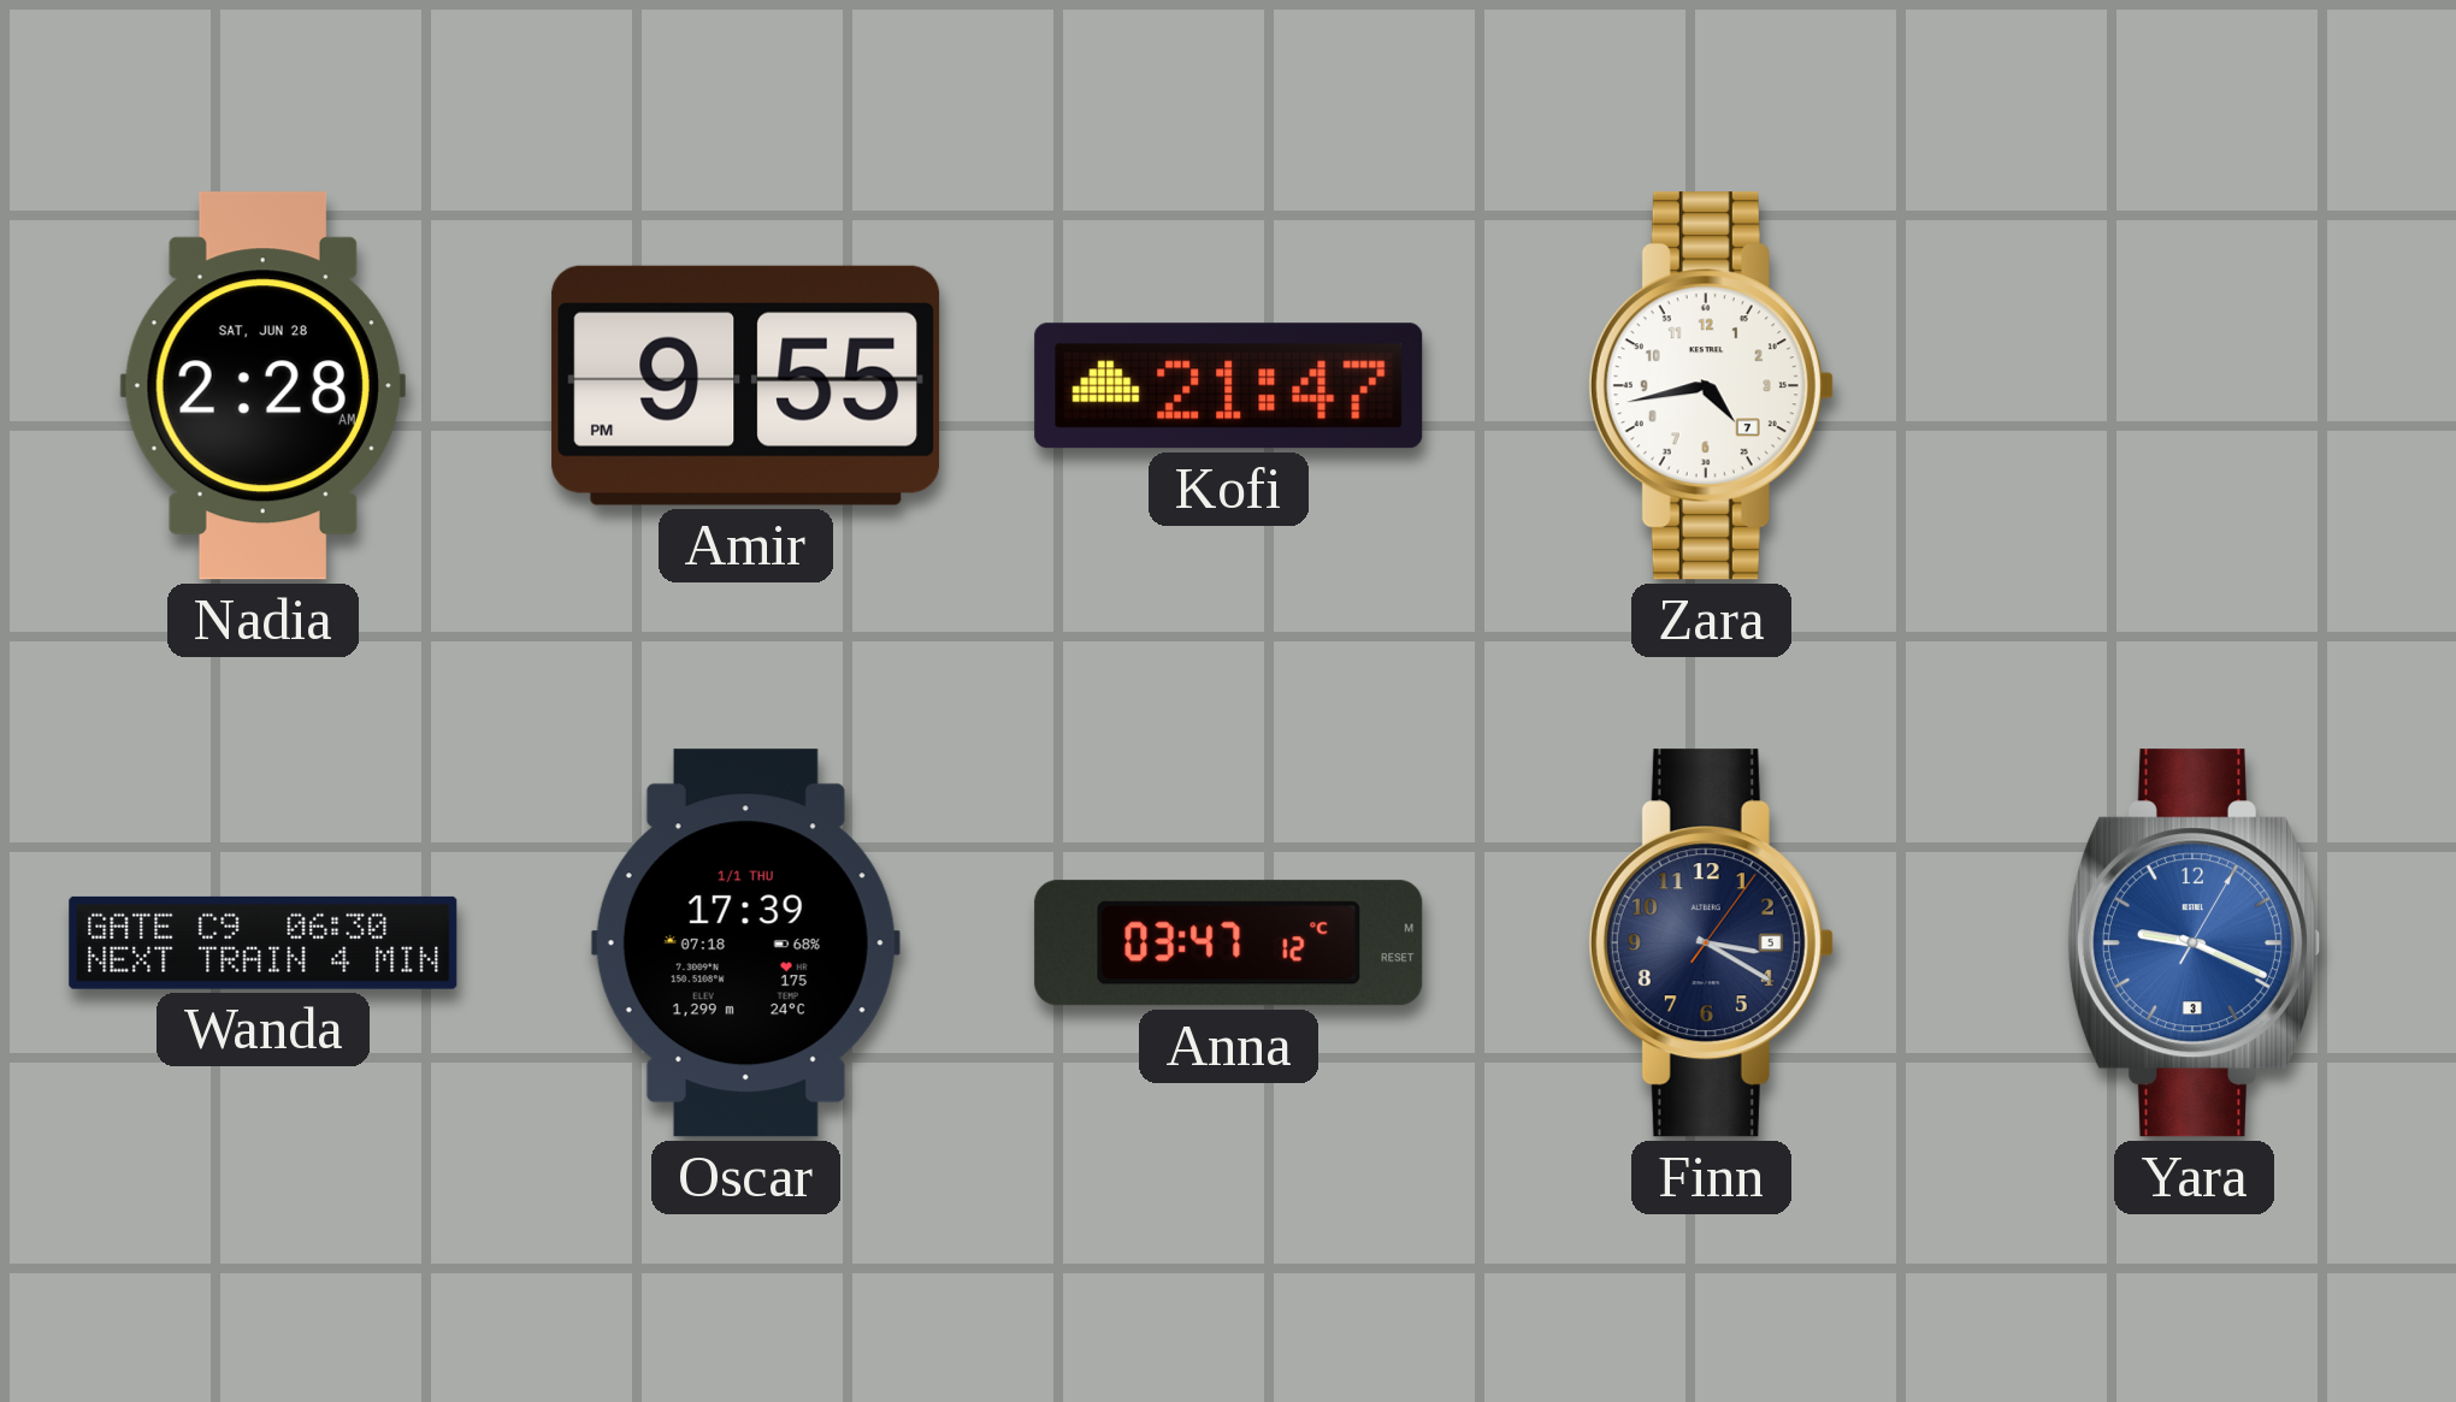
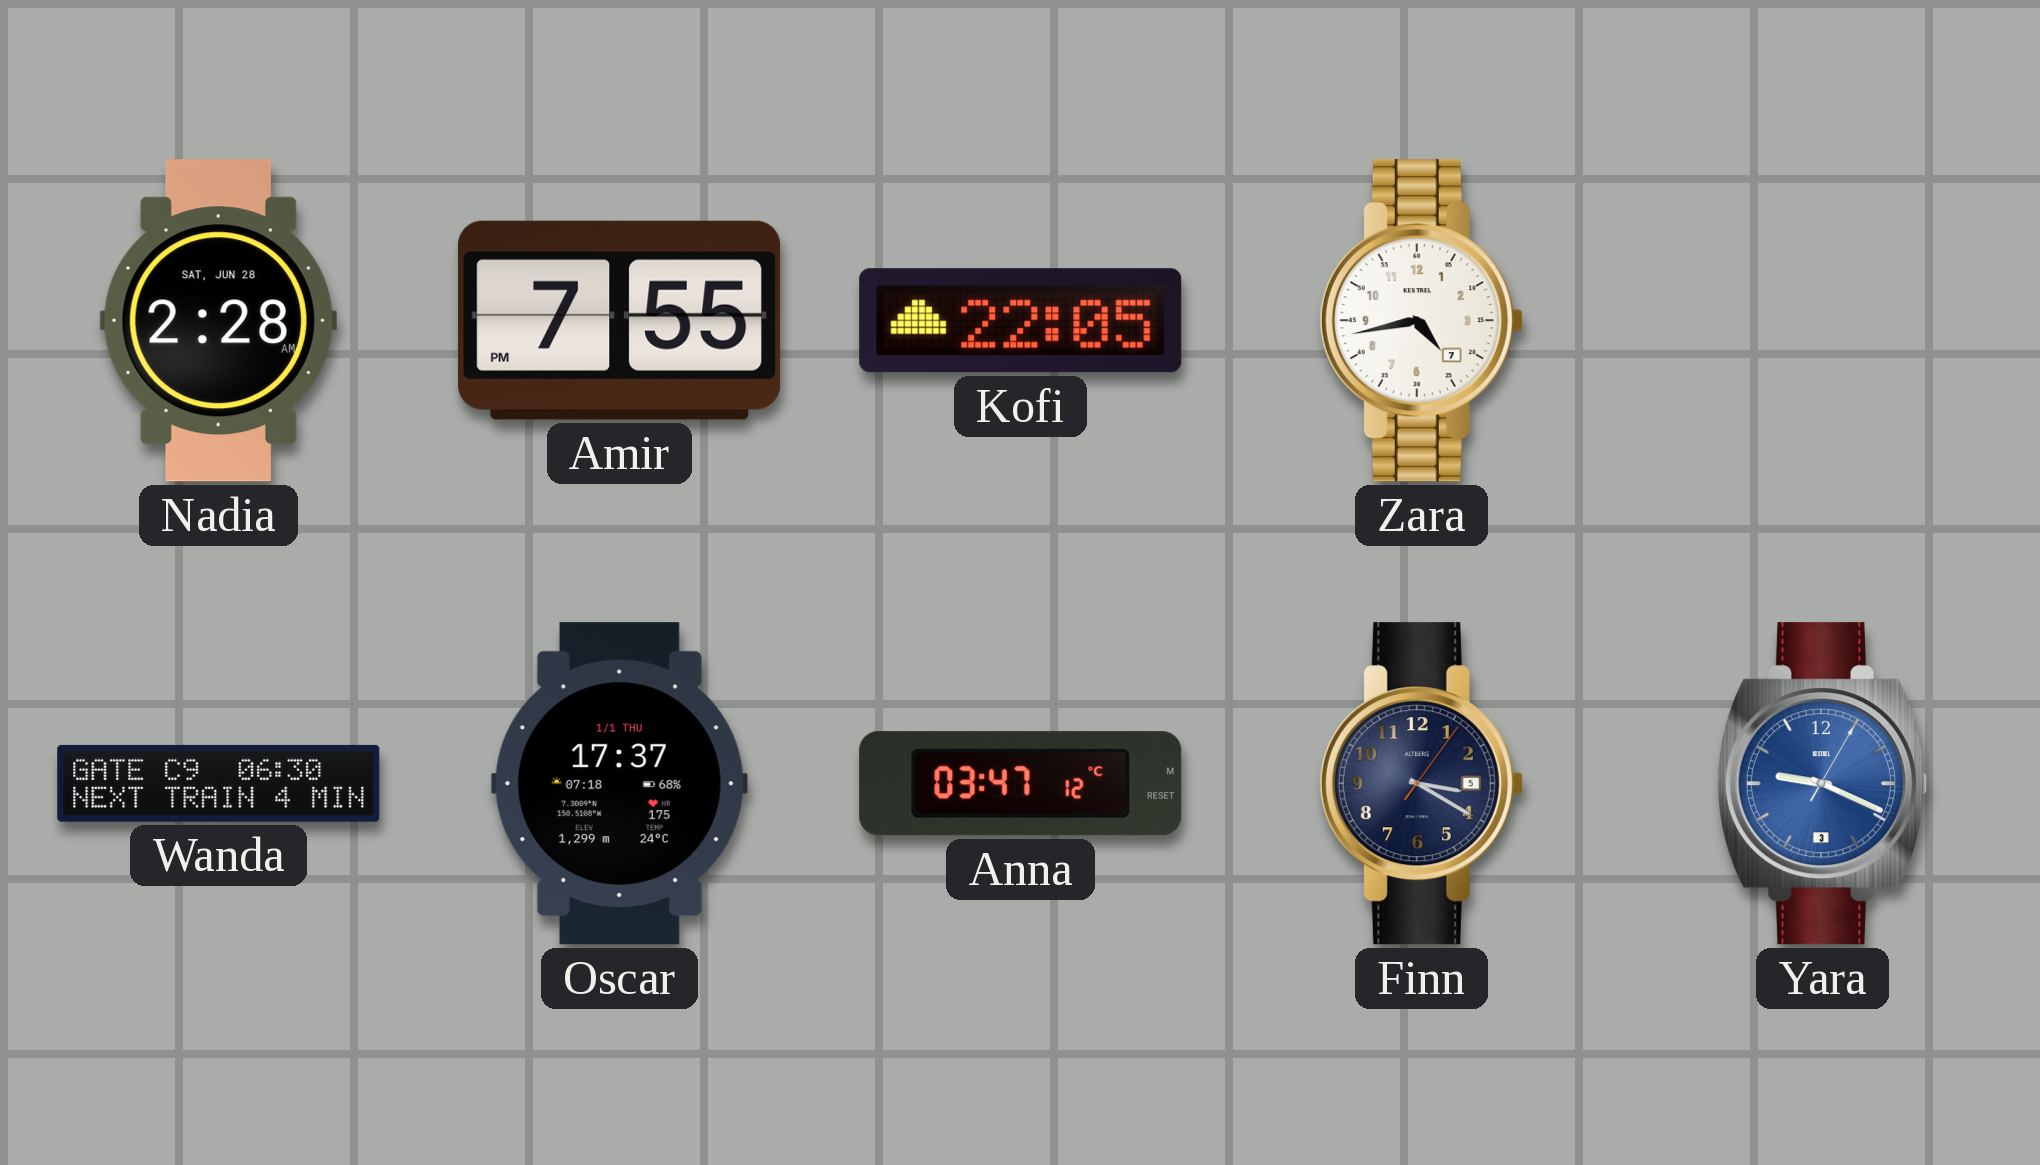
Amir: 9:55 -> 7:55
Kofi: 21:47 -> 22:05
Oscar: 17:39 -> 17:37
